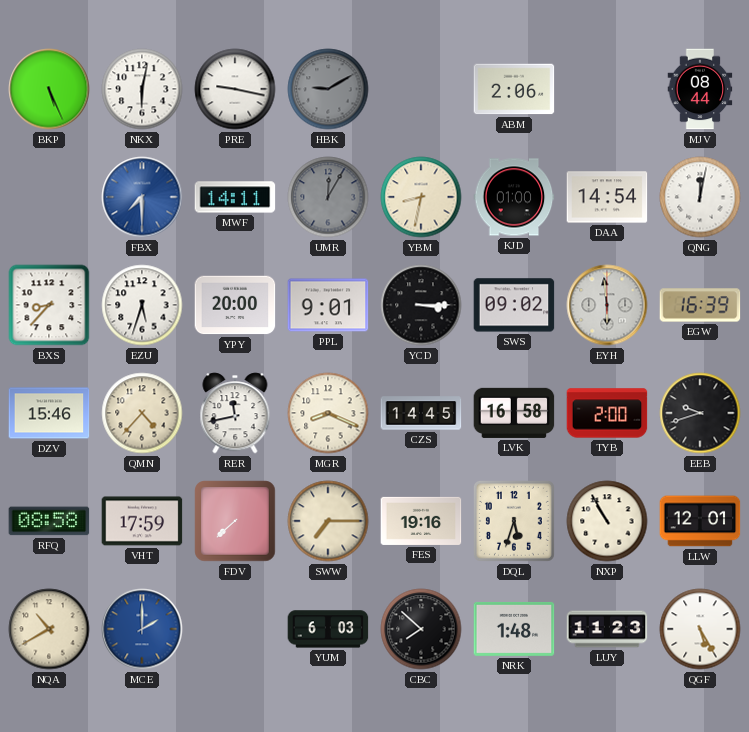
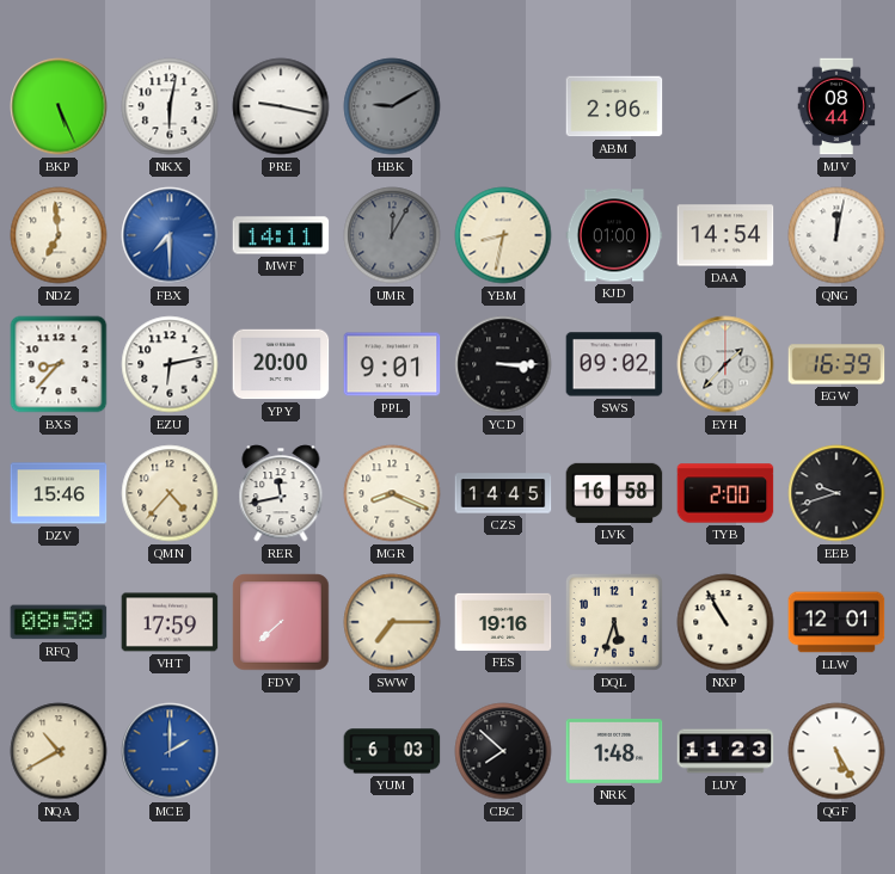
NDZ: none -> 6:59
EZU: 5:33 -> 6:13
EYH: 5:59 -> 1:37
